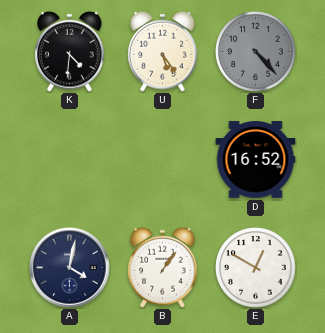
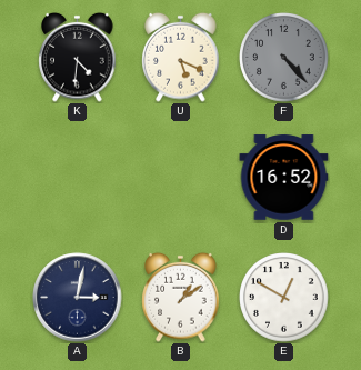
U: 5:24 -> 5:19
A: 4:02 -> 3:02
B: 1:06 -> 1:09
